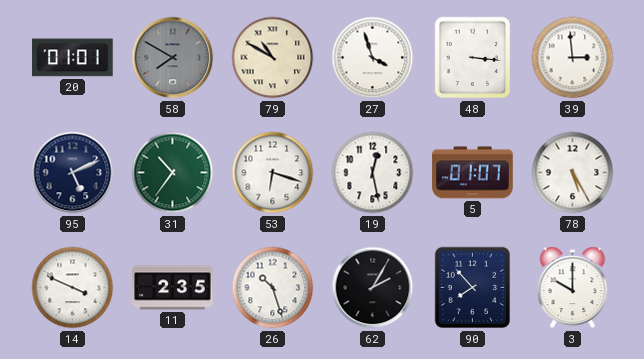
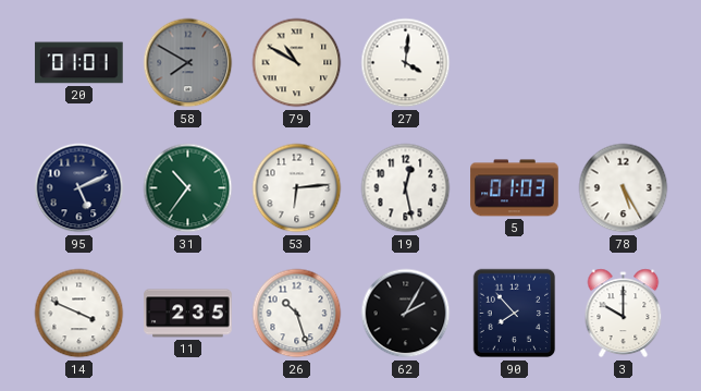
27: 3:57 -> 4:01
48: 3:16 -> none
39: 2:59 -> none
53: 6:18 -> 6:14
5: 01:07 -> 01:03
